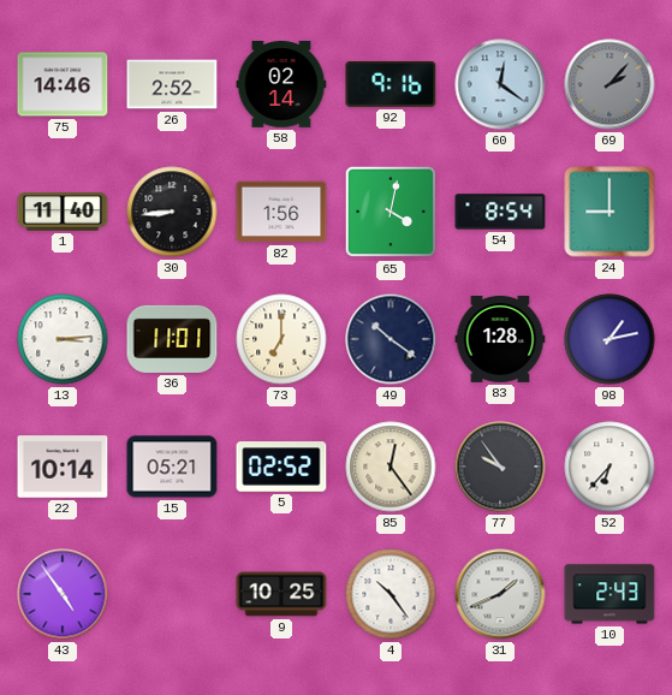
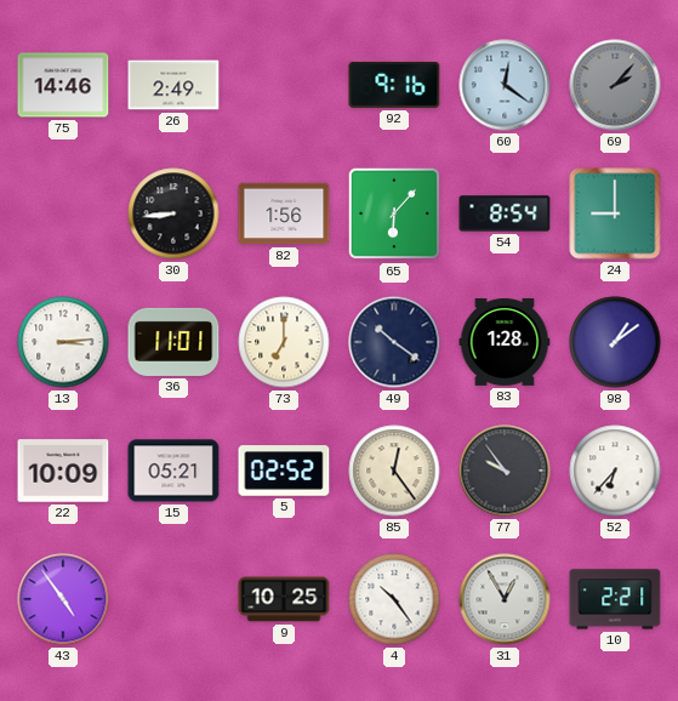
26: 2:52 -> 2:49
58: 02:14 -> none
1: 11:40 -> none
65: 4:02 -> 6:07
98: 1:13 -> 1:09
22: 10:14 -> 10:09
31: 1:41 -> 12:55
10: 2:43 -> 2:21
